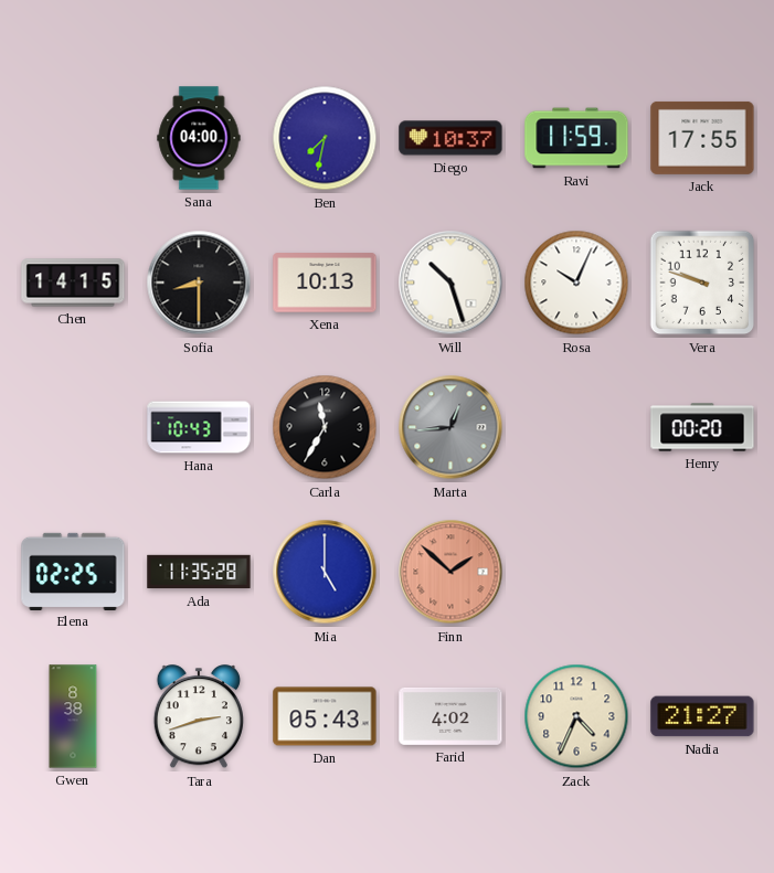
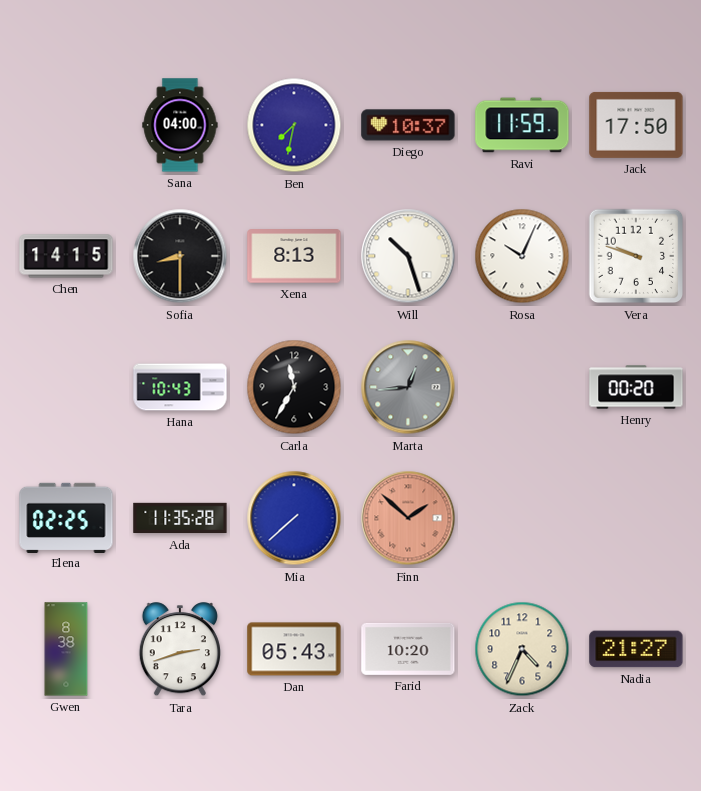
Jack: 17:55 -> 17:50
Xena: 10:13 -> 8:13
Mia: 5:00 -> 7:38
Farid: 4:02 -> 10:20
